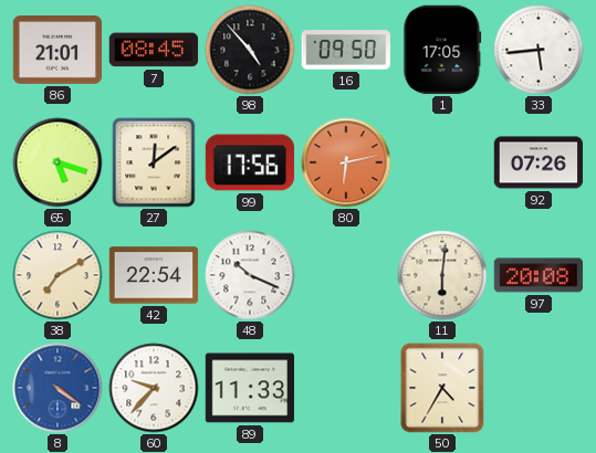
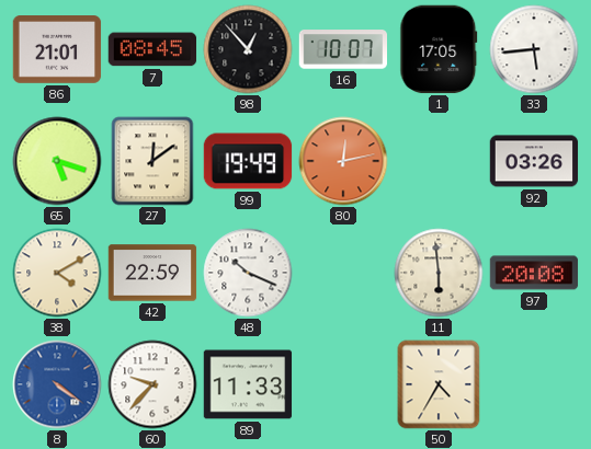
98: 4:53 -> 12:53
16: 09:50 -> 10:07
99: 17:56 -> 19:49
80: 6:13 -> 12:13
92: 07:26 -> 03:26
38: 7:10 -> 4:10
42: 22:54 -> 22:59
11: 6:01 -> 5:59
